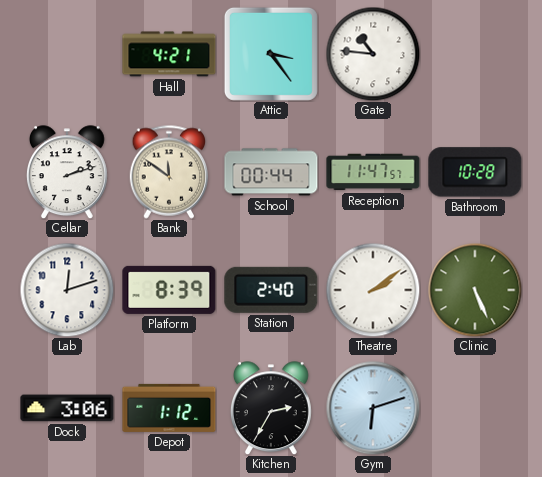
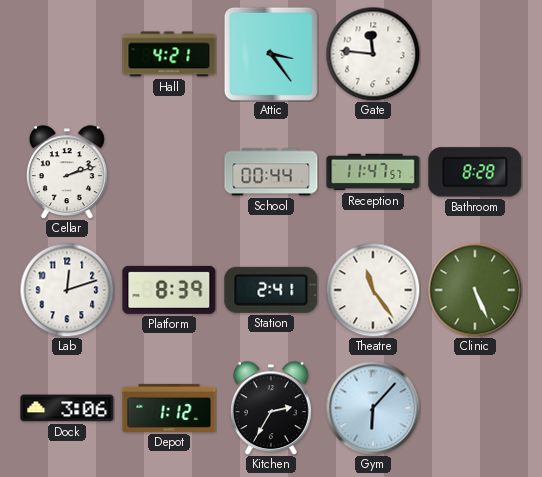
Gate: 10:46 -> 11:46
Bank: 11:51 -> none
Bathroom: 10:28 -> 8:28
Station: 2:40 -> 2:41
Theatre: 2:09 -> 11:24
Gym: 6:12 -> 6:07
